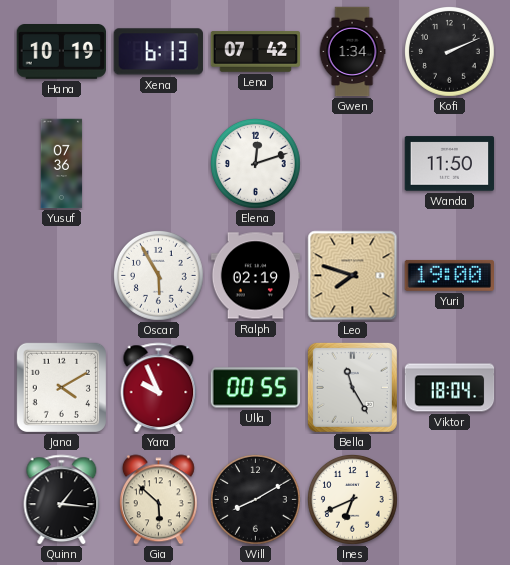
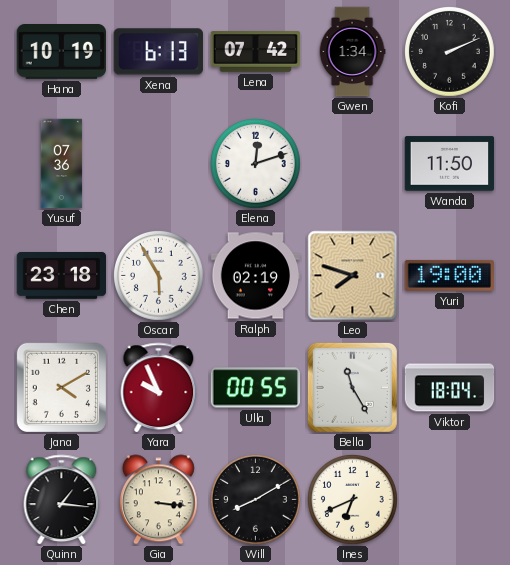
Chen: none -> 23:18
Gia: 5:52 -> 3:16
